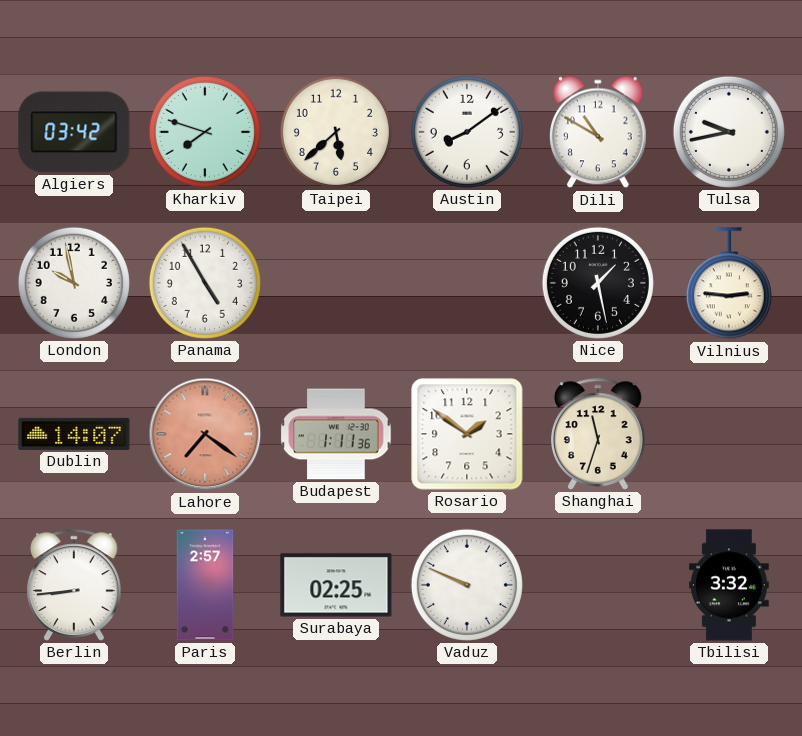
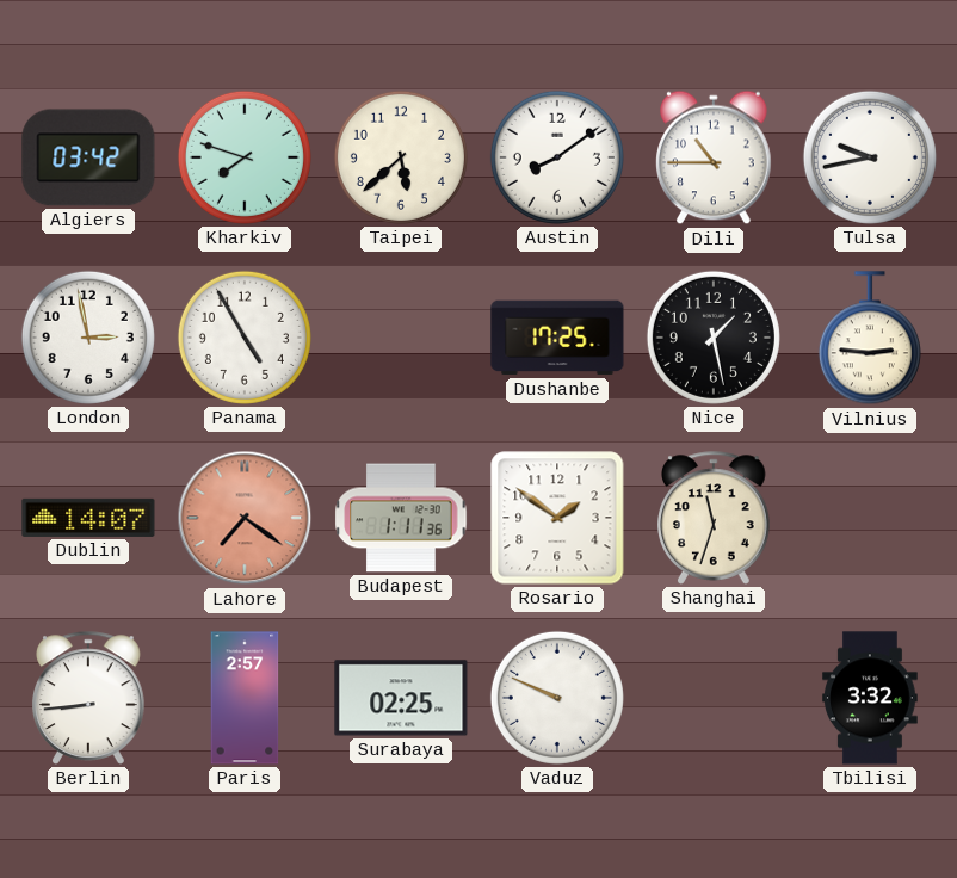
Dili: 10:50 -> 10:45
London: 9:58 -> 2:58
Dushanbe: none -> 17:25
